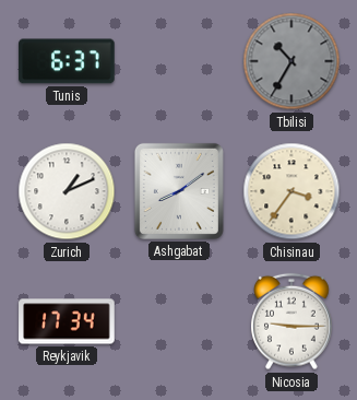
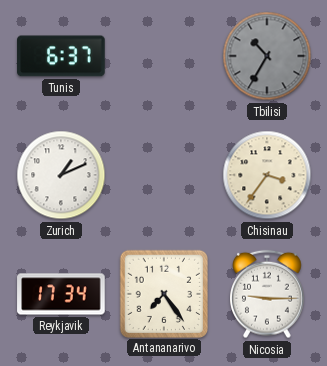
Ashgabat: 8:09 -> none
Antananarivo: none -> 7:24
